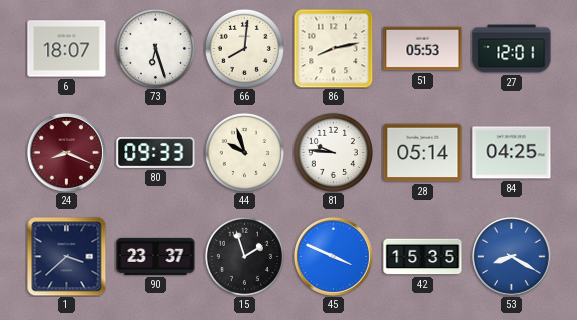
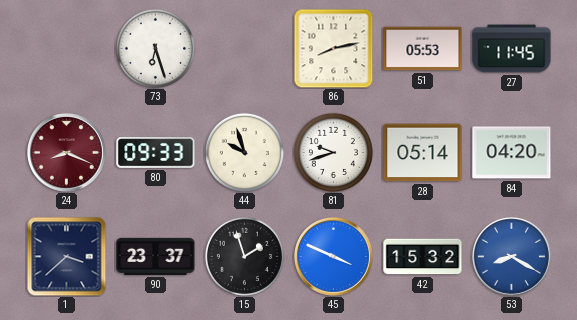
6: 18:07 -> none
66: 8:01 -> none
27: 12:01 -> 11:45
81: 9:46 -> 9:42
84: 04:25 -> 04:20
42: 15:35 -> 15:32
